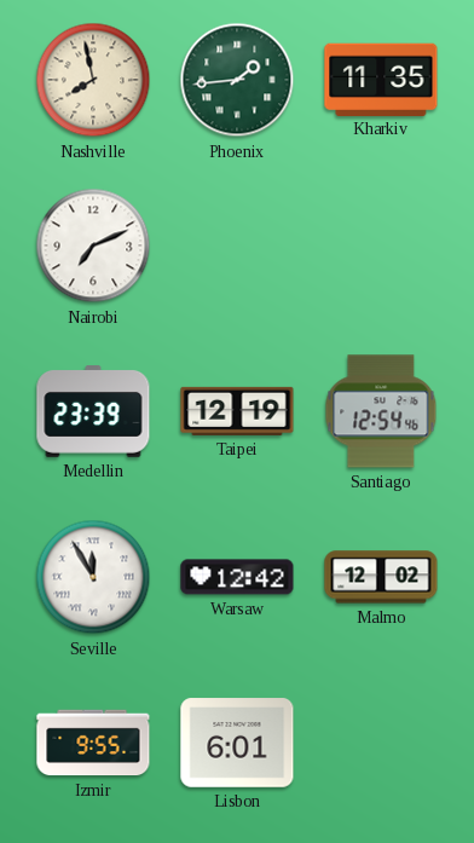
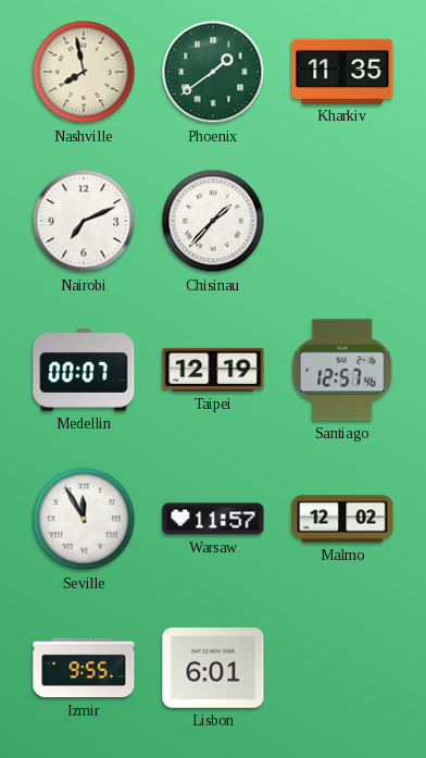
Phoenix: 1:44 -> 1:39
Chisinau: none -> 1:37
Medellin: 23:39 -> 00:07
Santiago: 12:54 -> 12:57
Warsaw: 12:42 -> 11:57
